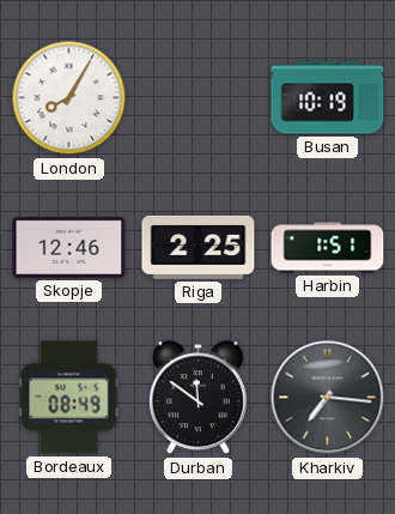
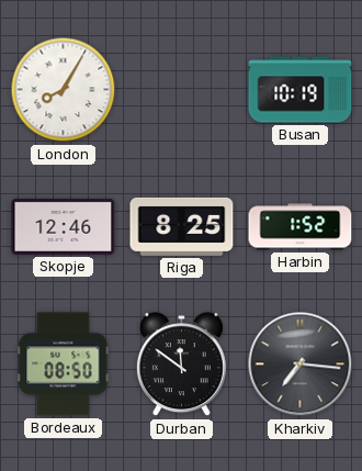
Riga: 2:25 -> 8:25
Harbin: 1:51 -> 1:52
Bordeaux: 08:49 -> 08:50
